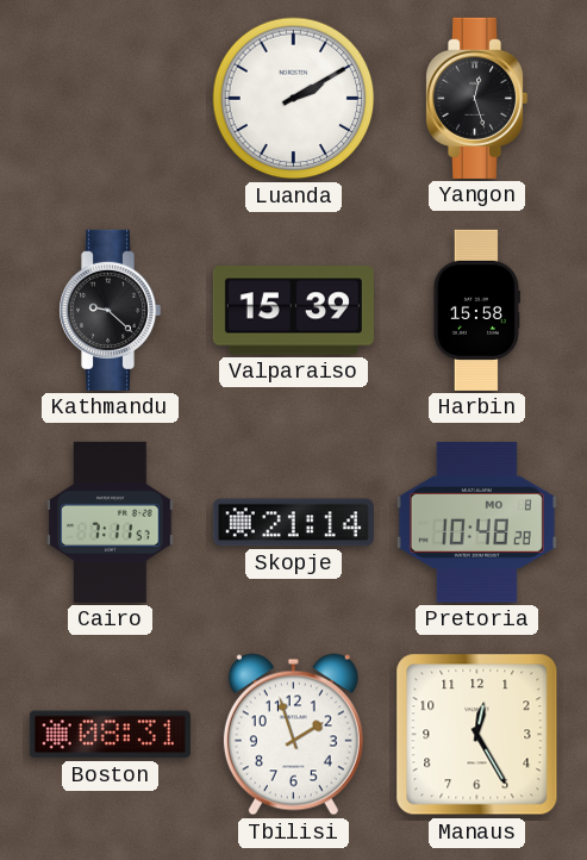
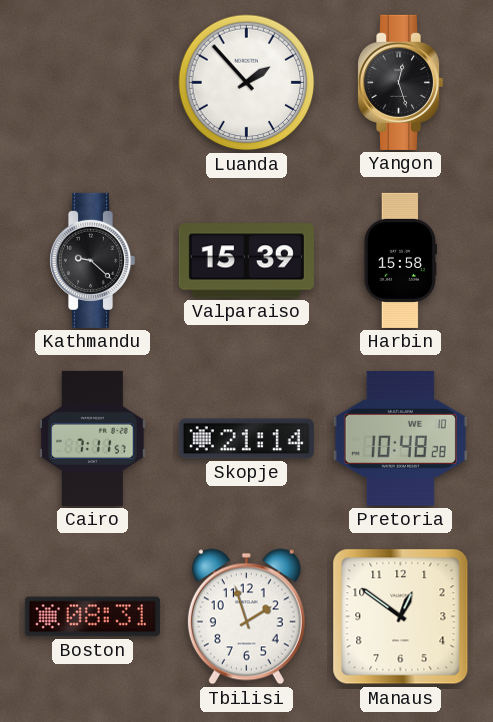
Luanda: 2:10 -> 1:53
Pretoria date: MO 8 -> WE 10
Manaus: 12:25 -> 12:51
